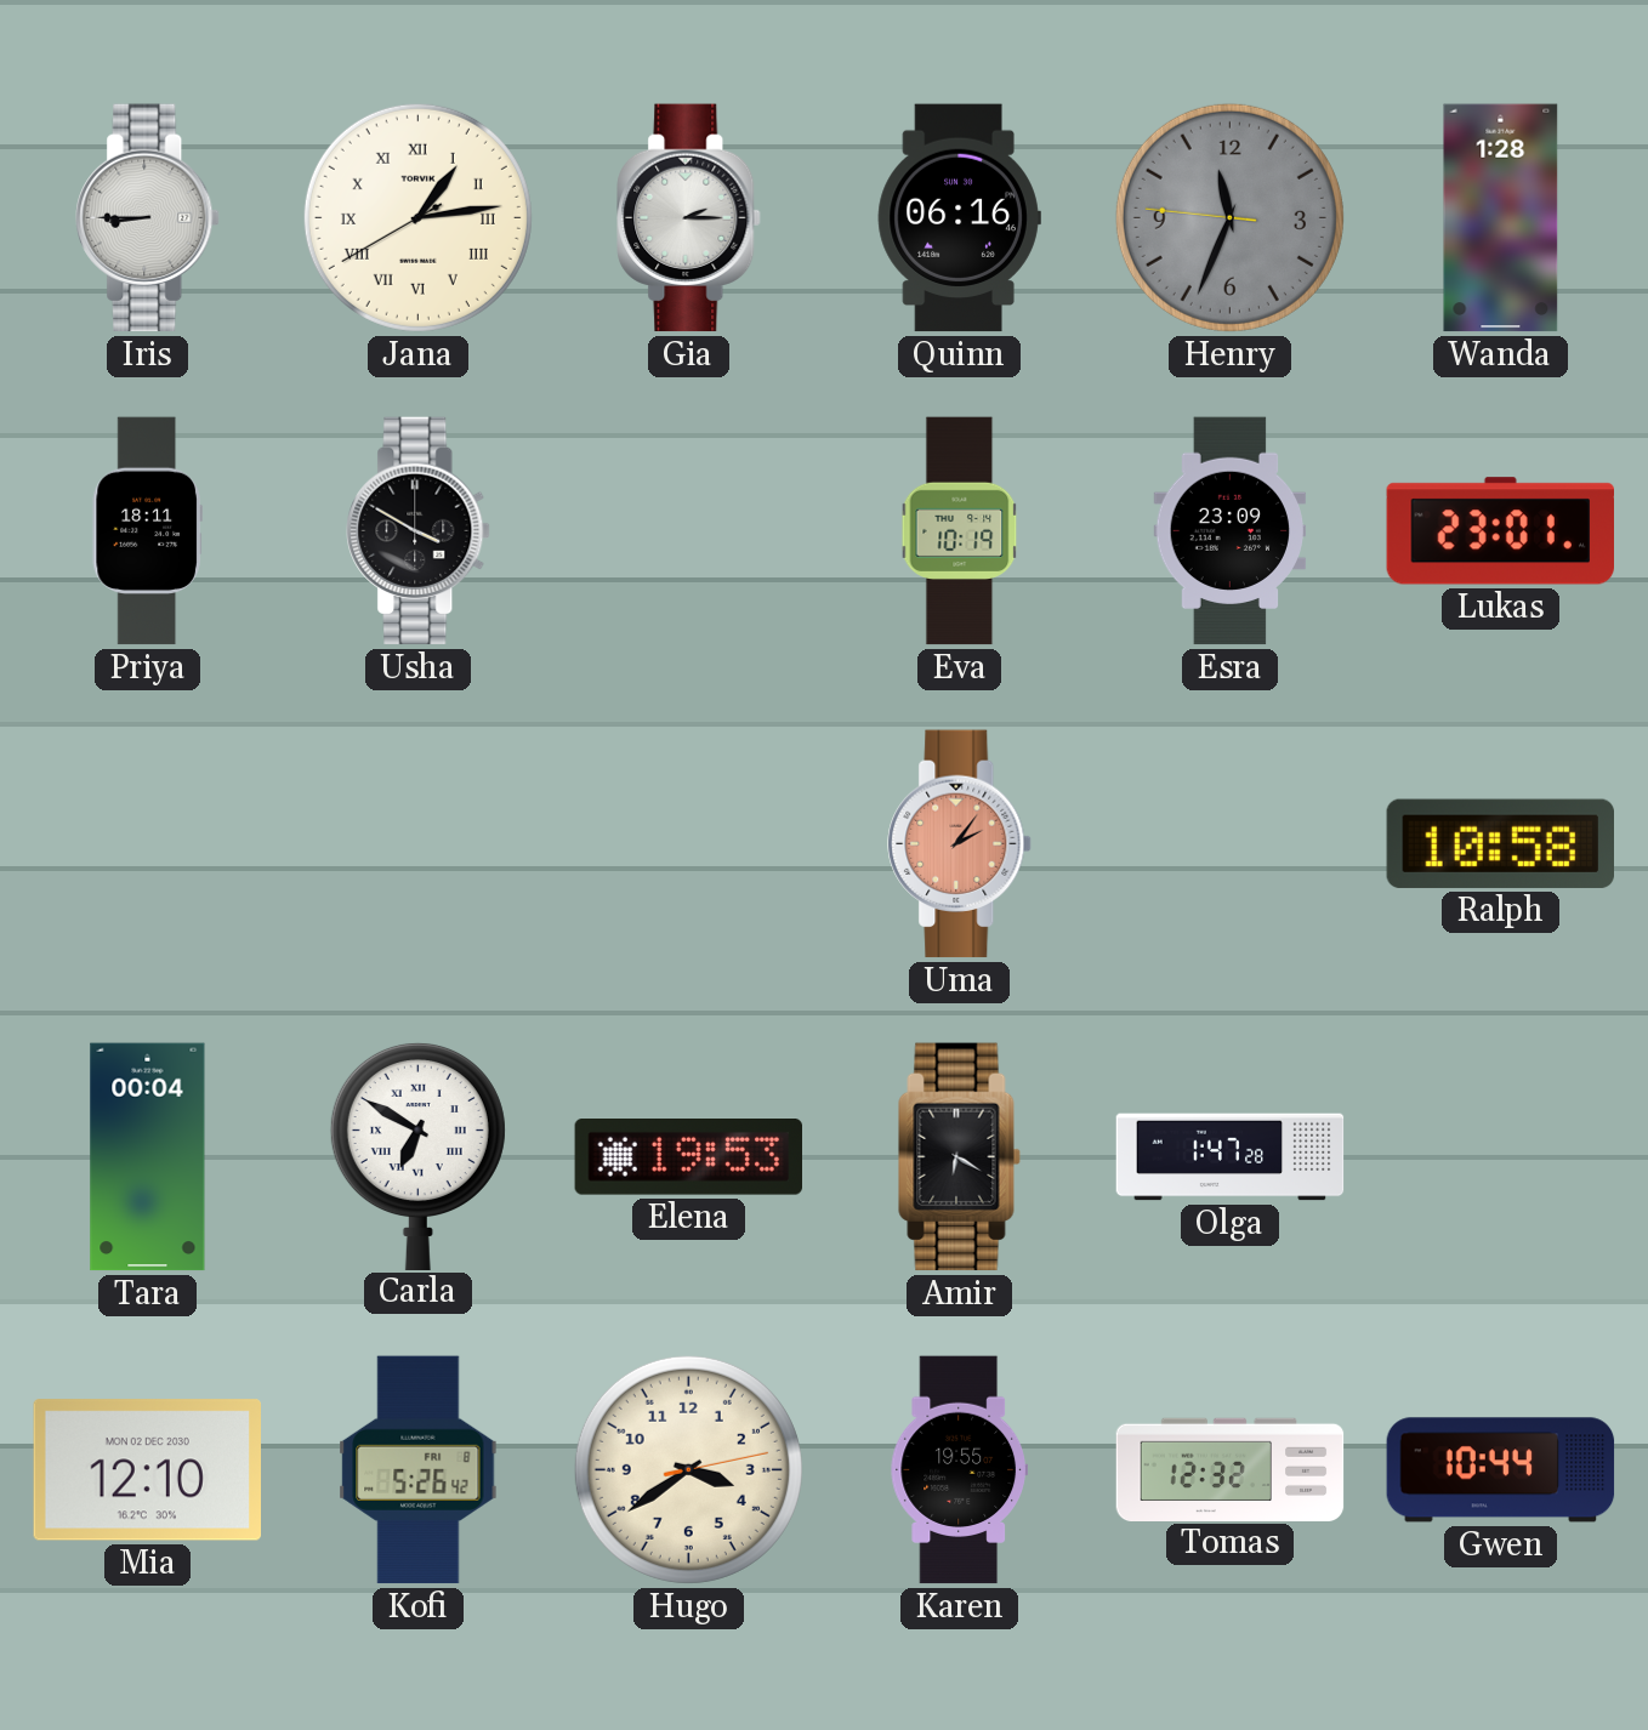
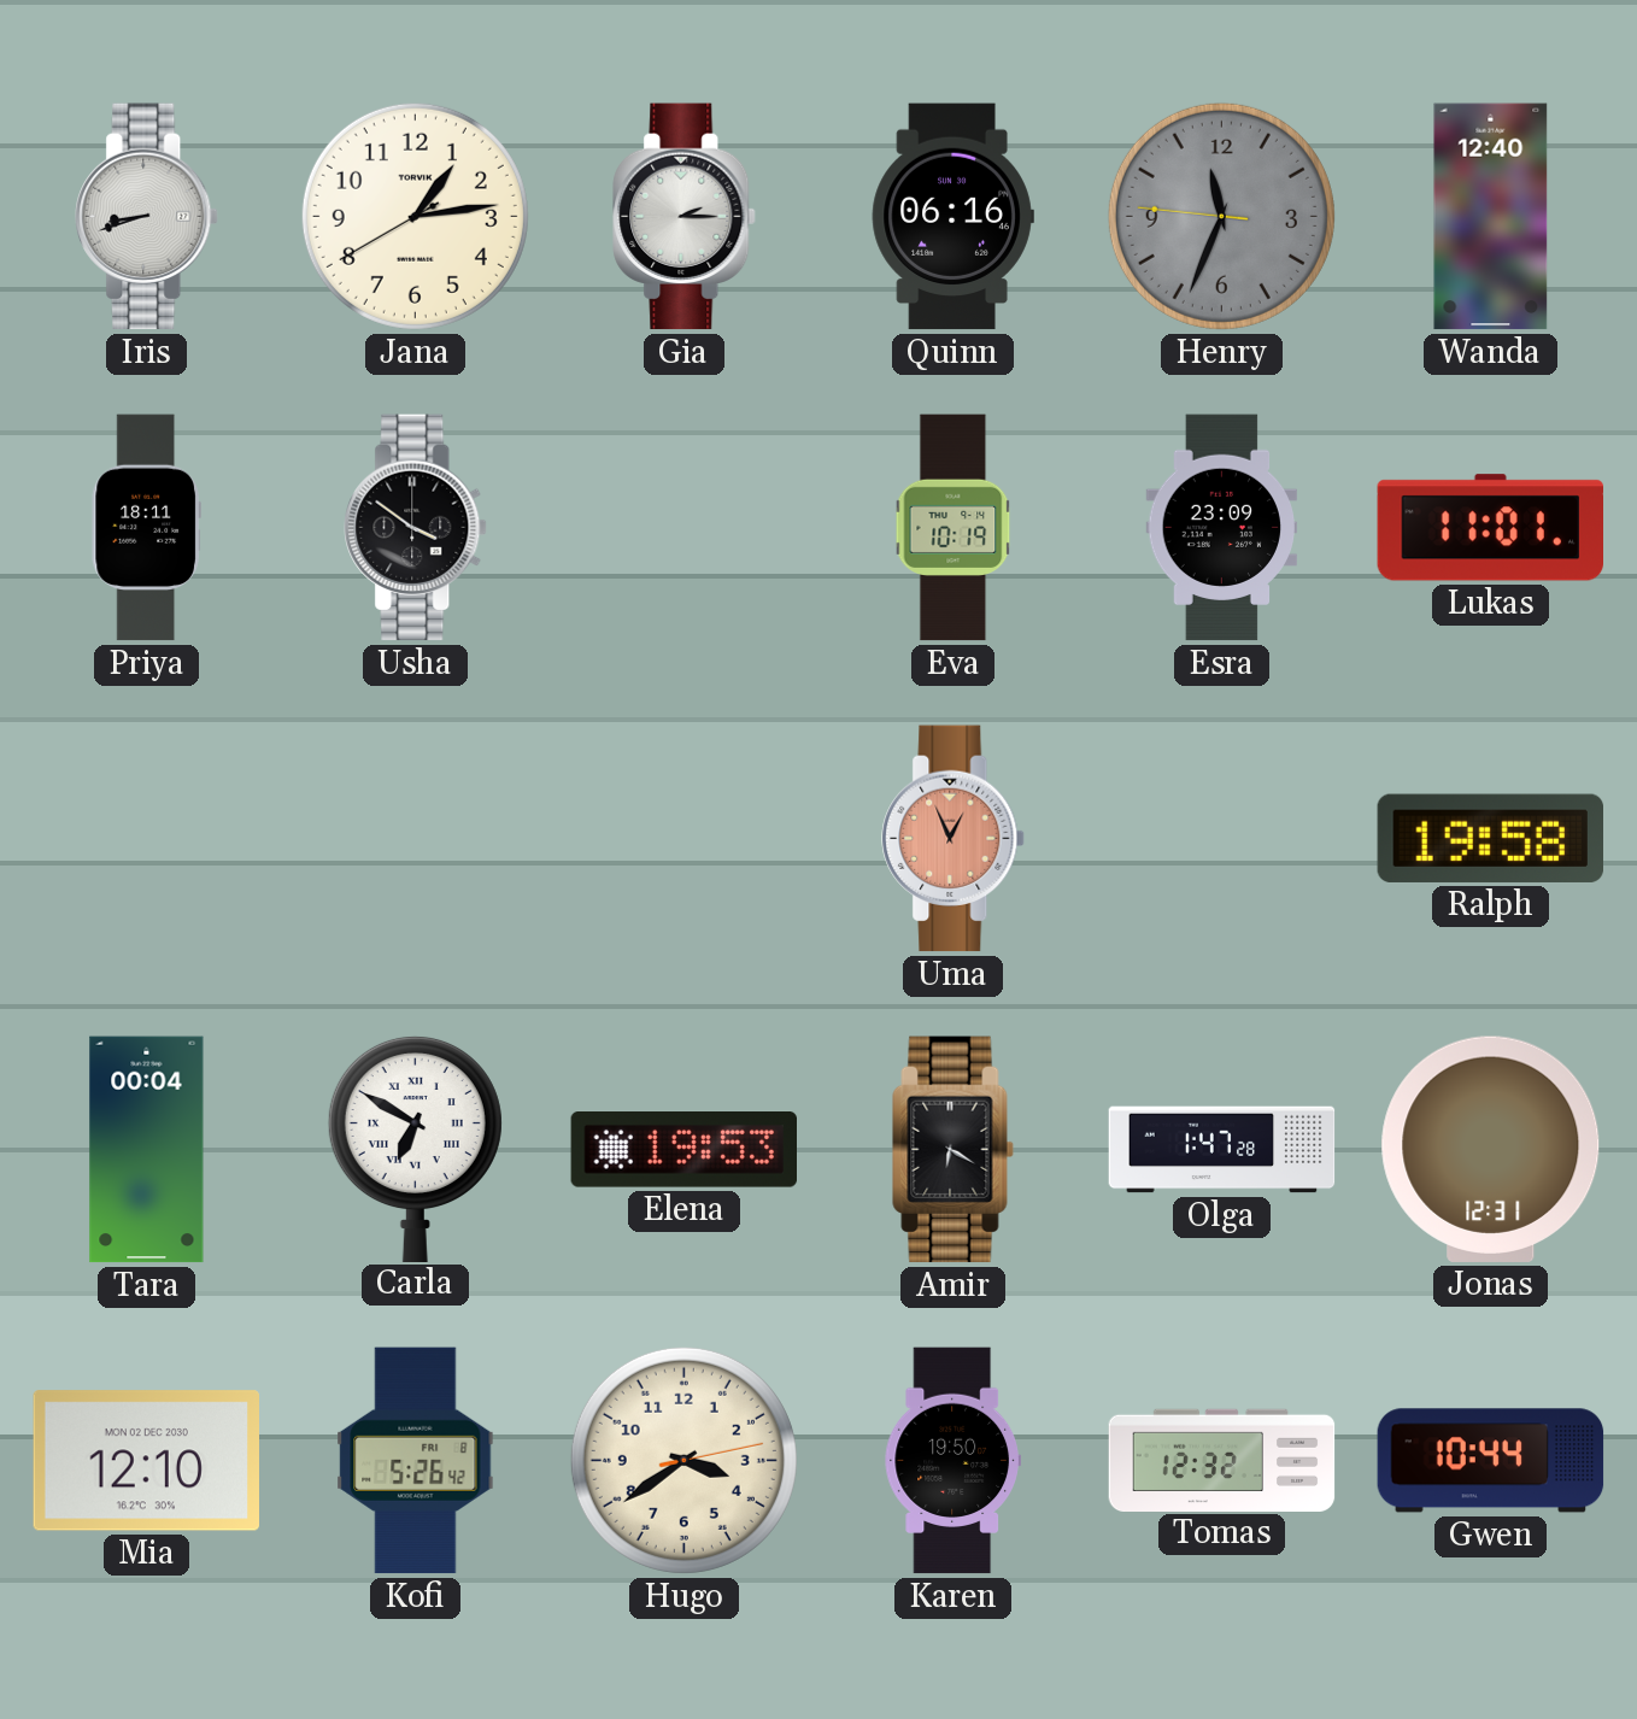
Iris: 8:45 -> 8:42
Jana numerals: Roman -> Arabic
Wanda: 1:28 -> 12:40
Usha: 3:50 -> 3:51
Lukas: 23:01 -> 11:01
Uma: 2:06 -> 12:56
Ralph: 10:58 -> 19:58
Jonas: none -> 12:31
Karen: 19:55 -> 19:50
